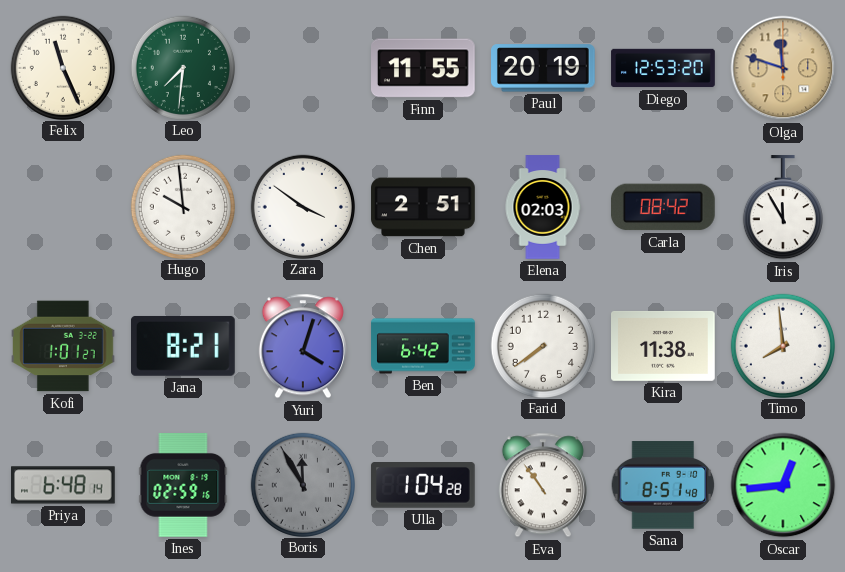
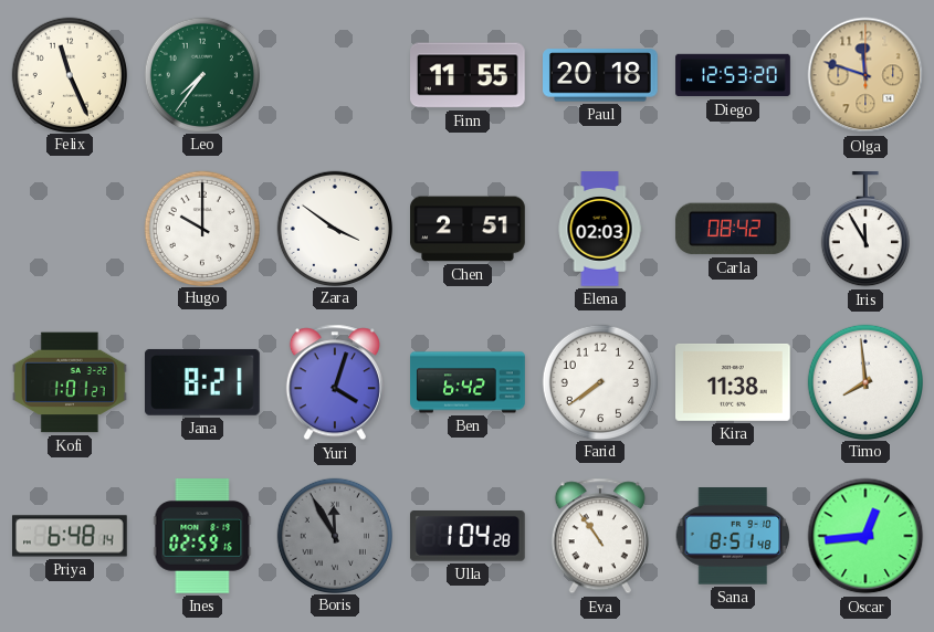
Leo: 7:31 -> 7:36
Paul: 20:19 -> 20:18
Hugo: 9:59 -> 10:00
